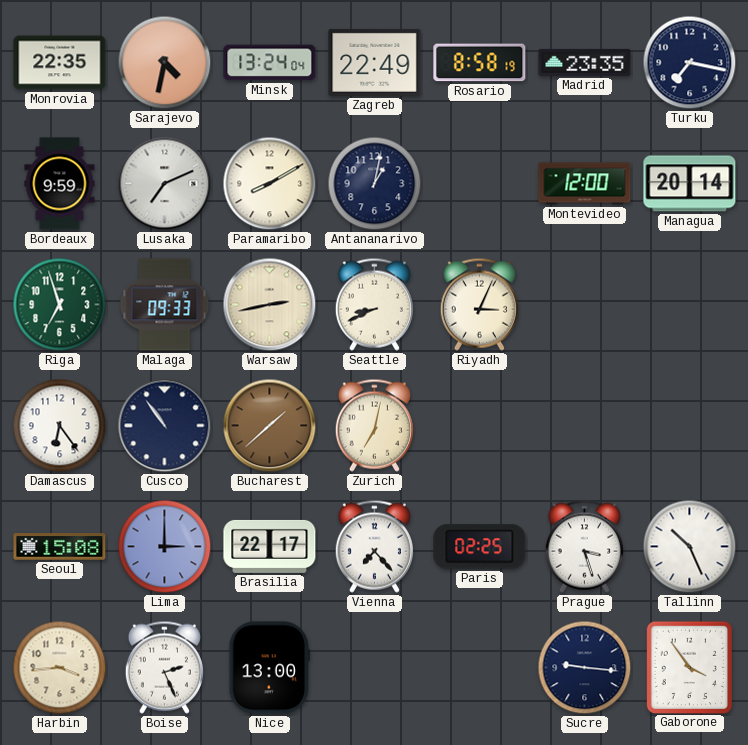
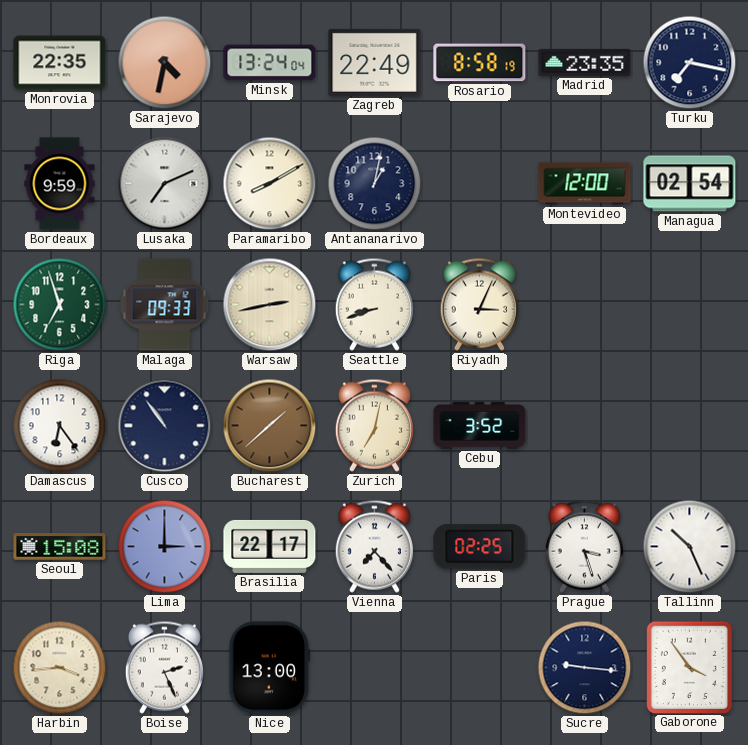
Managua: 20:14 -> 02:54
Seattle: 8:41 -> 8:42
Cebu: none -> 3:52
